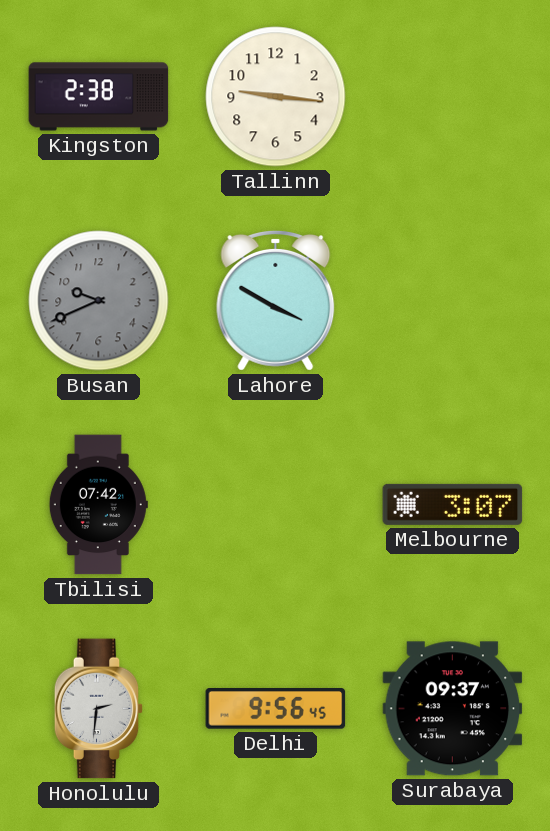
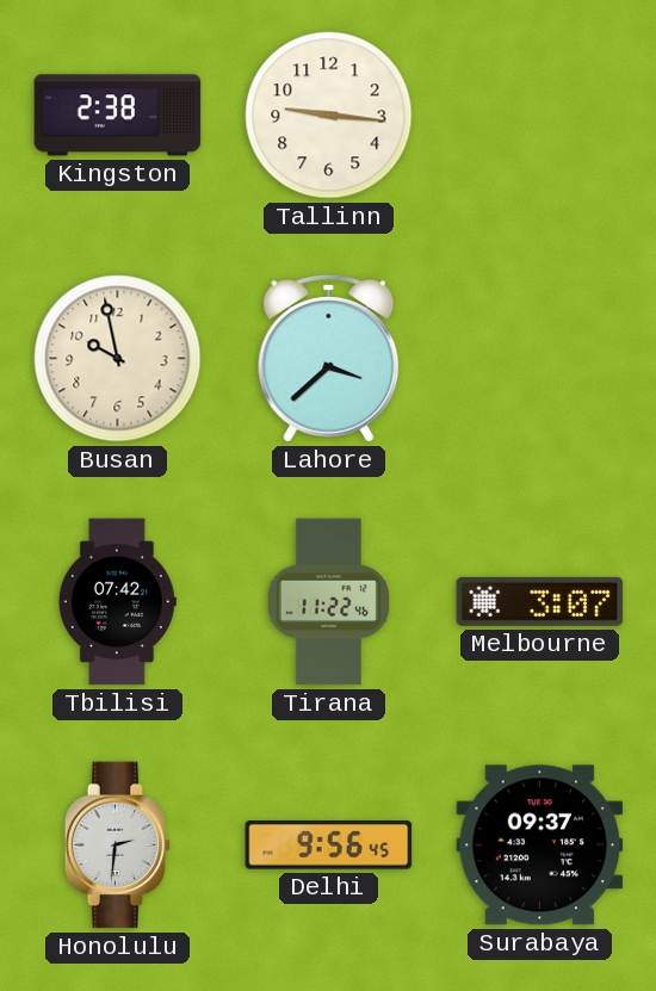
Busan: 9:41 -> 9:58
Busan dial: grey -> cream
Lahore: 3:50 -> 3:38
Tirana: none -> 11:22
